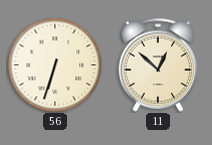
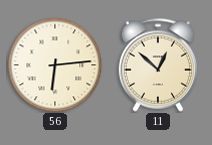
56: 6:33 -> 6:14
